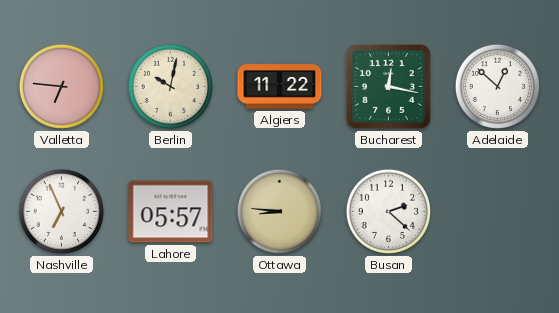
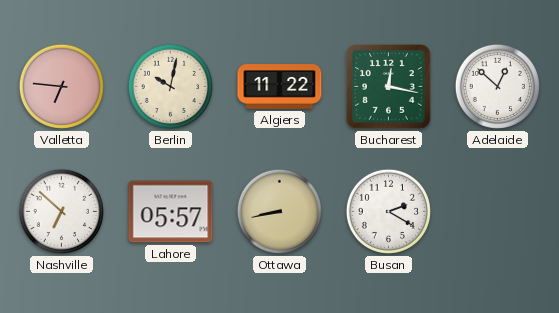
Nashville: 6:56 -> 6:52
Ottawa: 8:46 -> 8:43
Busan: 2:22 -> 2:20
